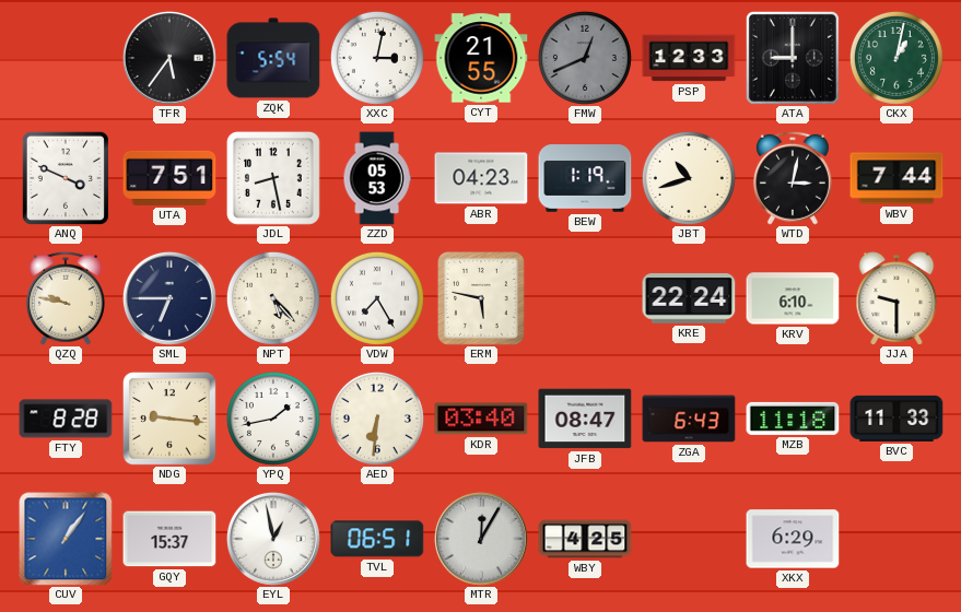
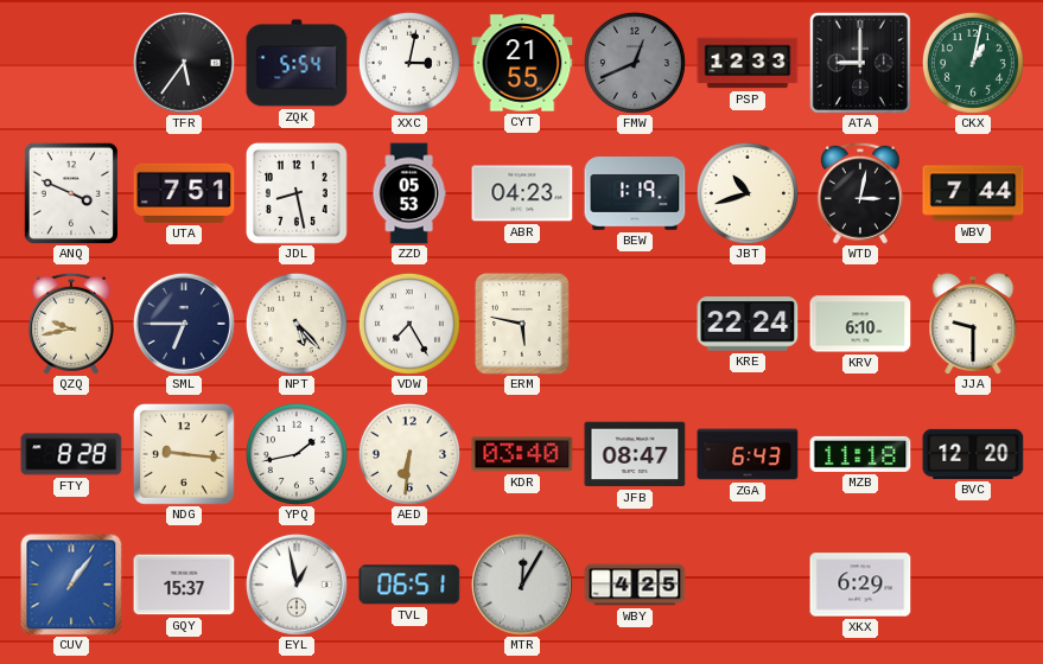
QZQ: 9:47 -> 9:43
BVC: 11:33 -> 12:20
